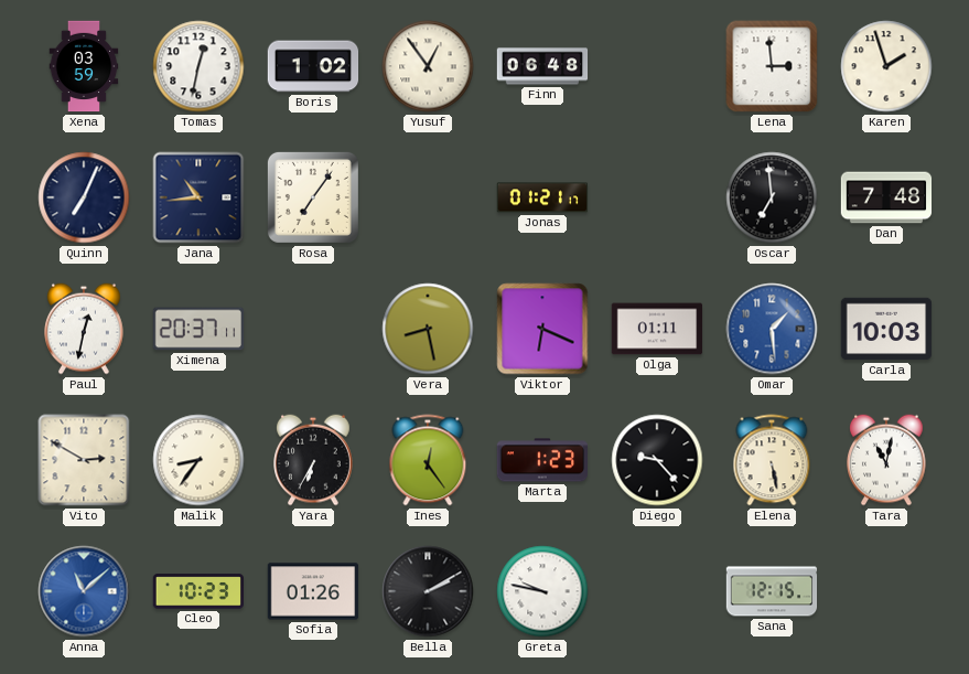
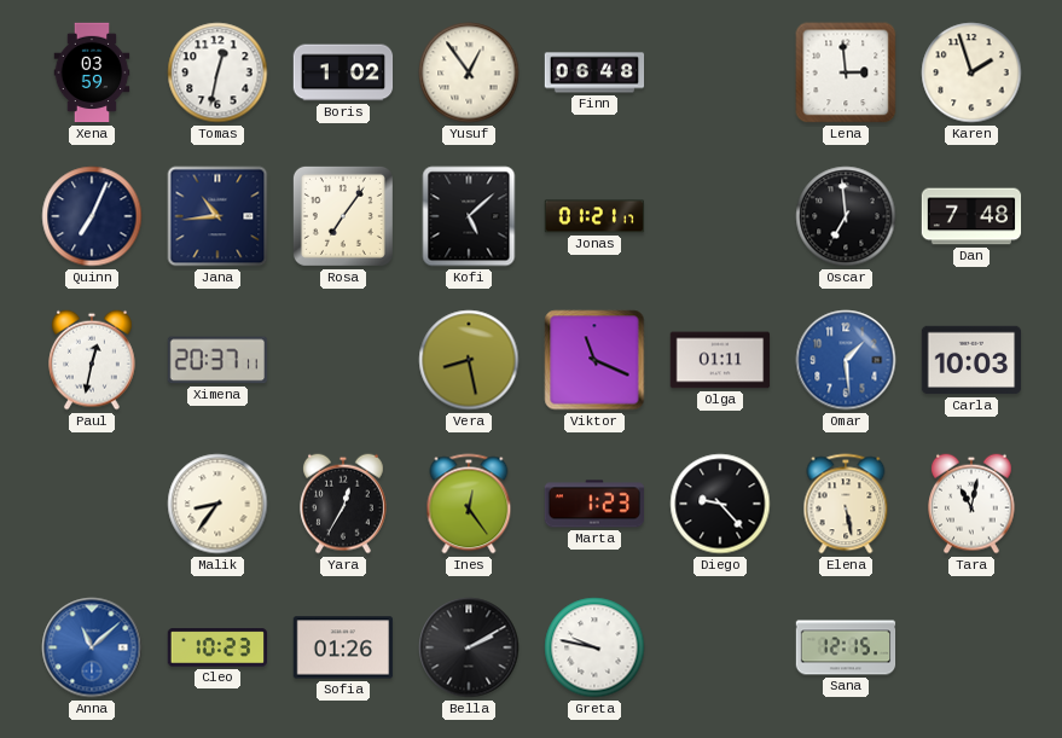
Kofi: none -> 5:08
Viktor: 6:19 -> 11:19
Vito: 2:50 -> none
Yara: 6:35 -> 12:35
